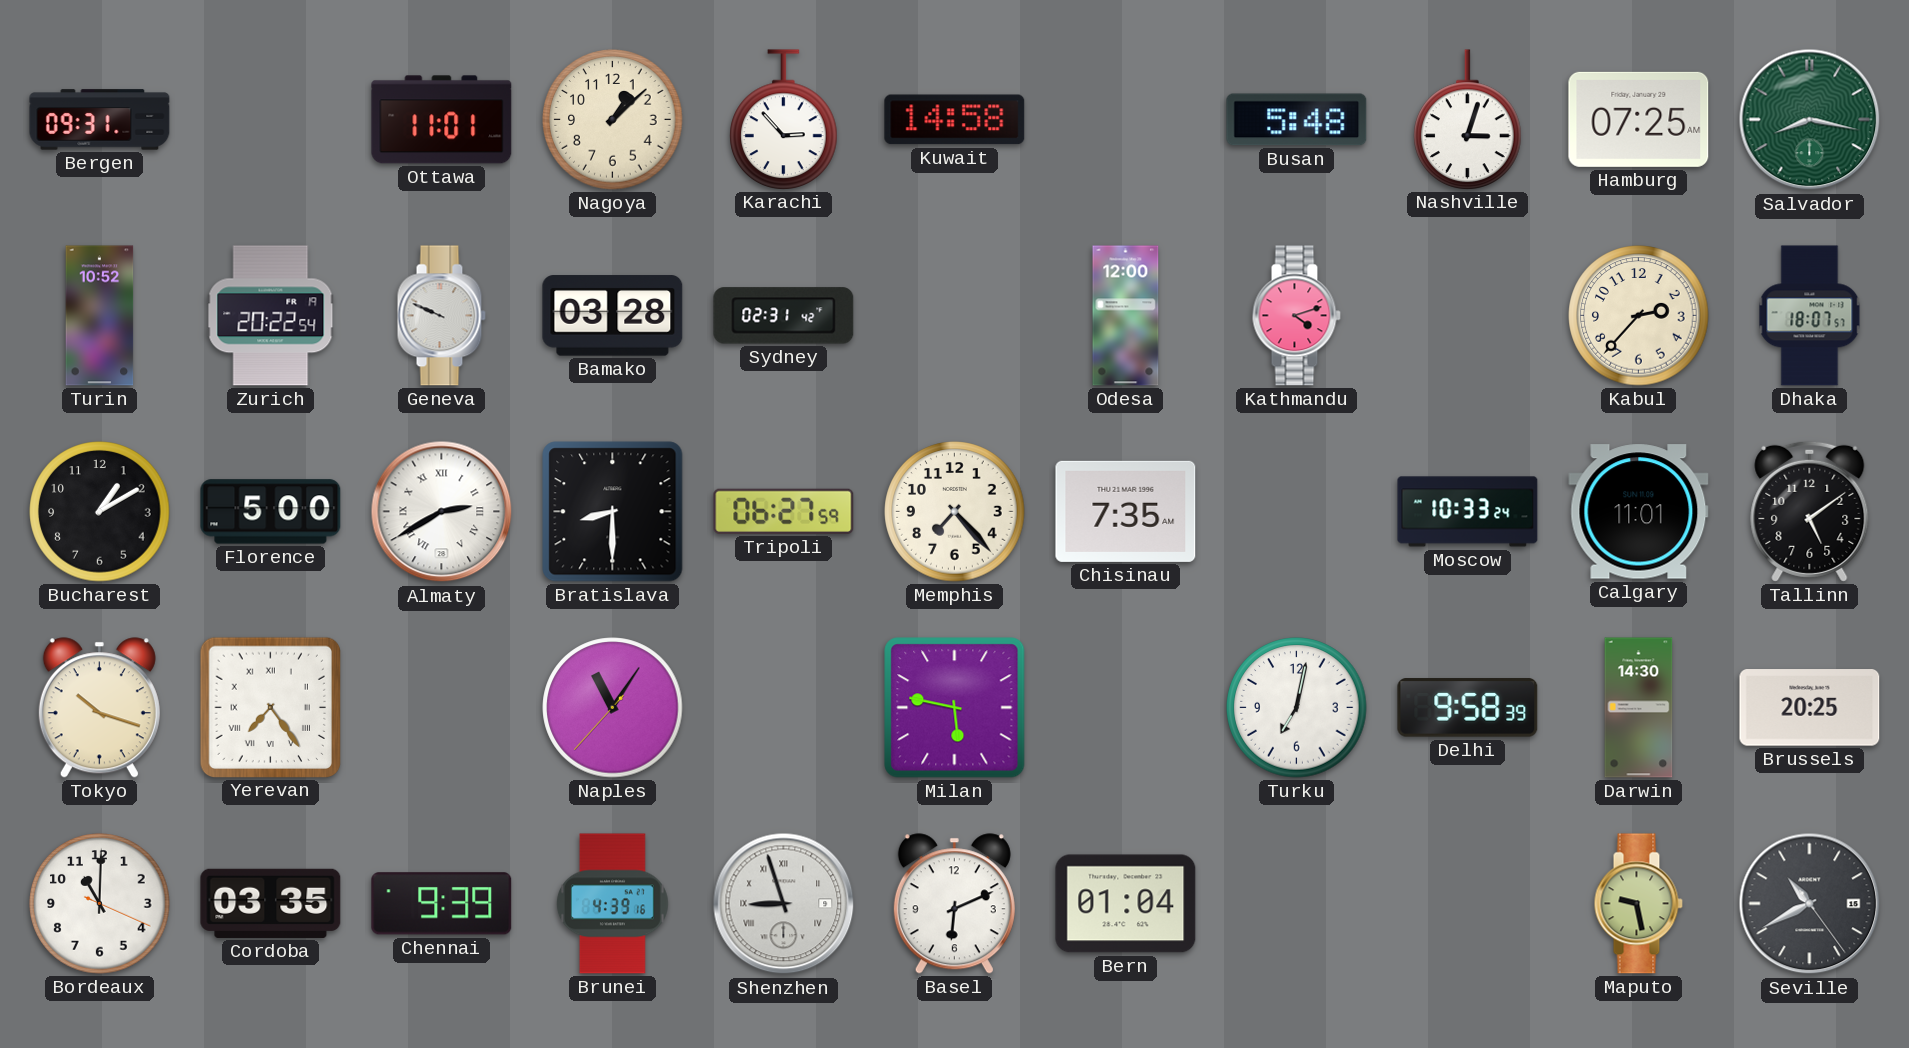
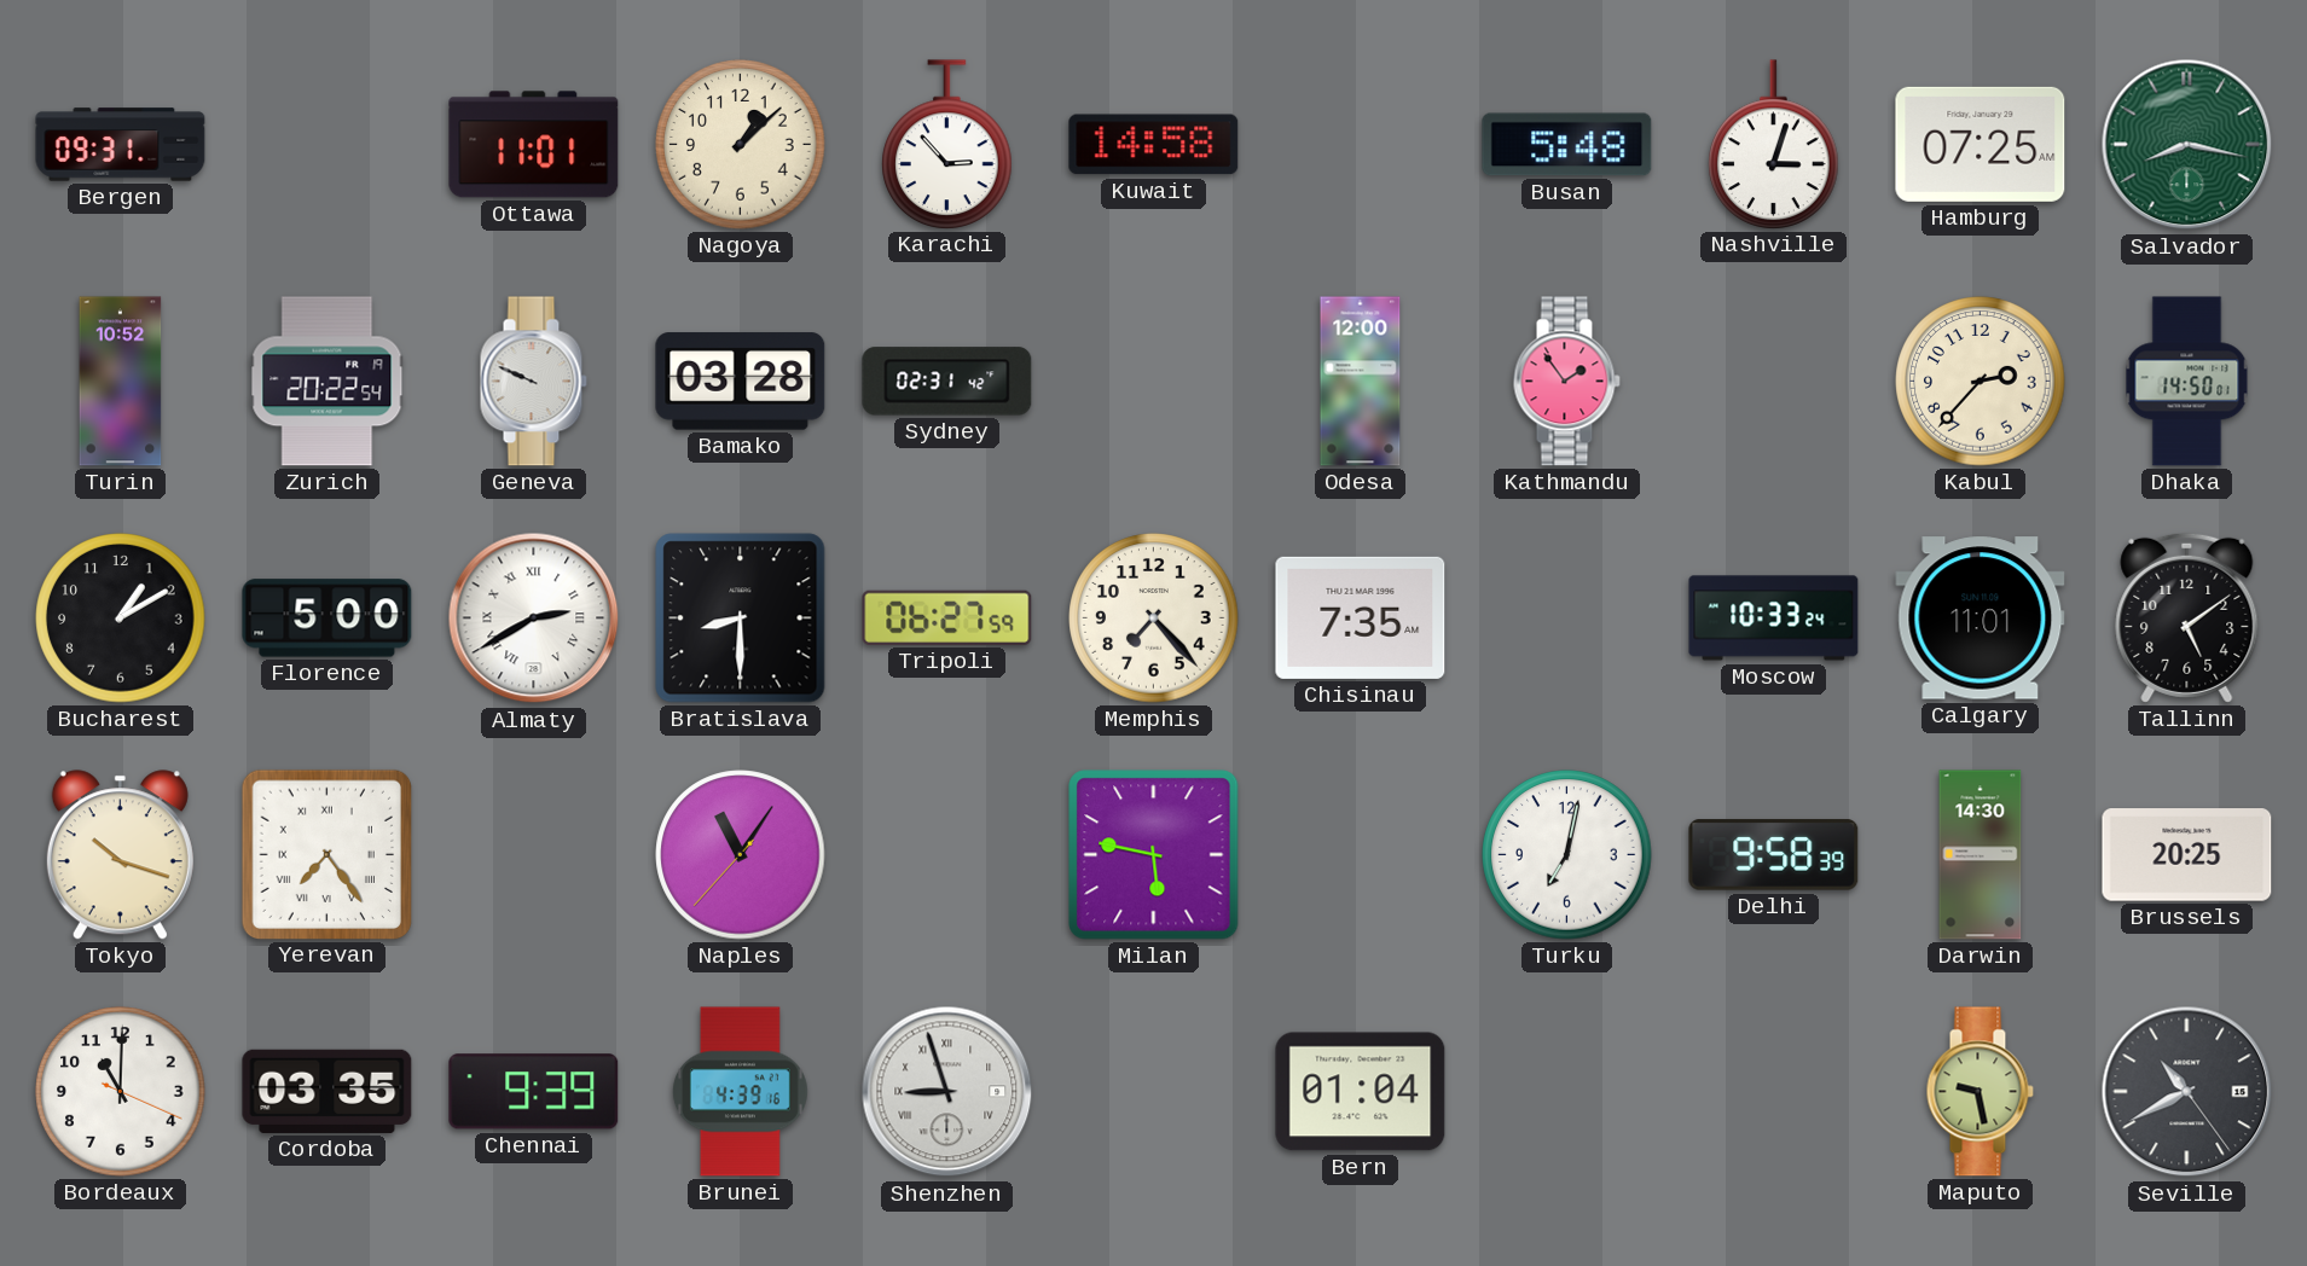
Kathmandu: 4:12 -> 1:54
Dhaka: 18:07 -> 14:50
Basel: 6:11 -> none
